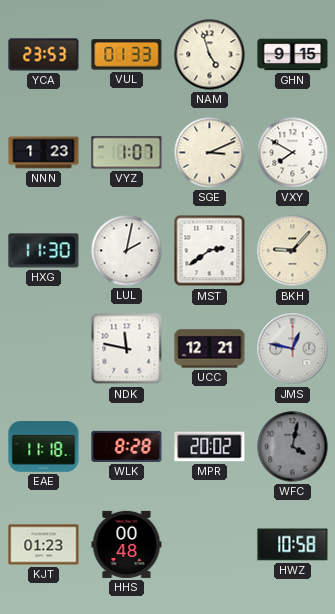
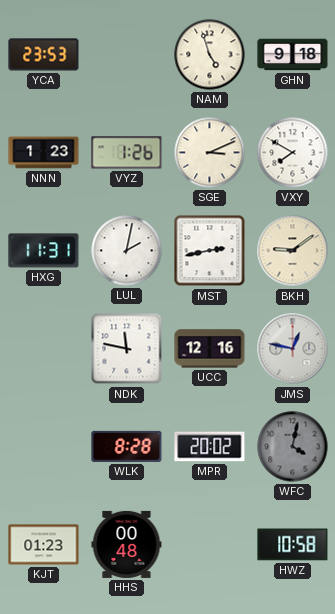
VUL: 01:33 -> none
GHN: 9:15 -> 9:18
VYZ: 1:07 -> 1:26
HXG: 11:30 -> 11:31
MST: 2:39 -> 2:43
BKH: 9:07 -> 9:09
UCC: 12:21 -> 12:16
EAE: 11:18 -> none
